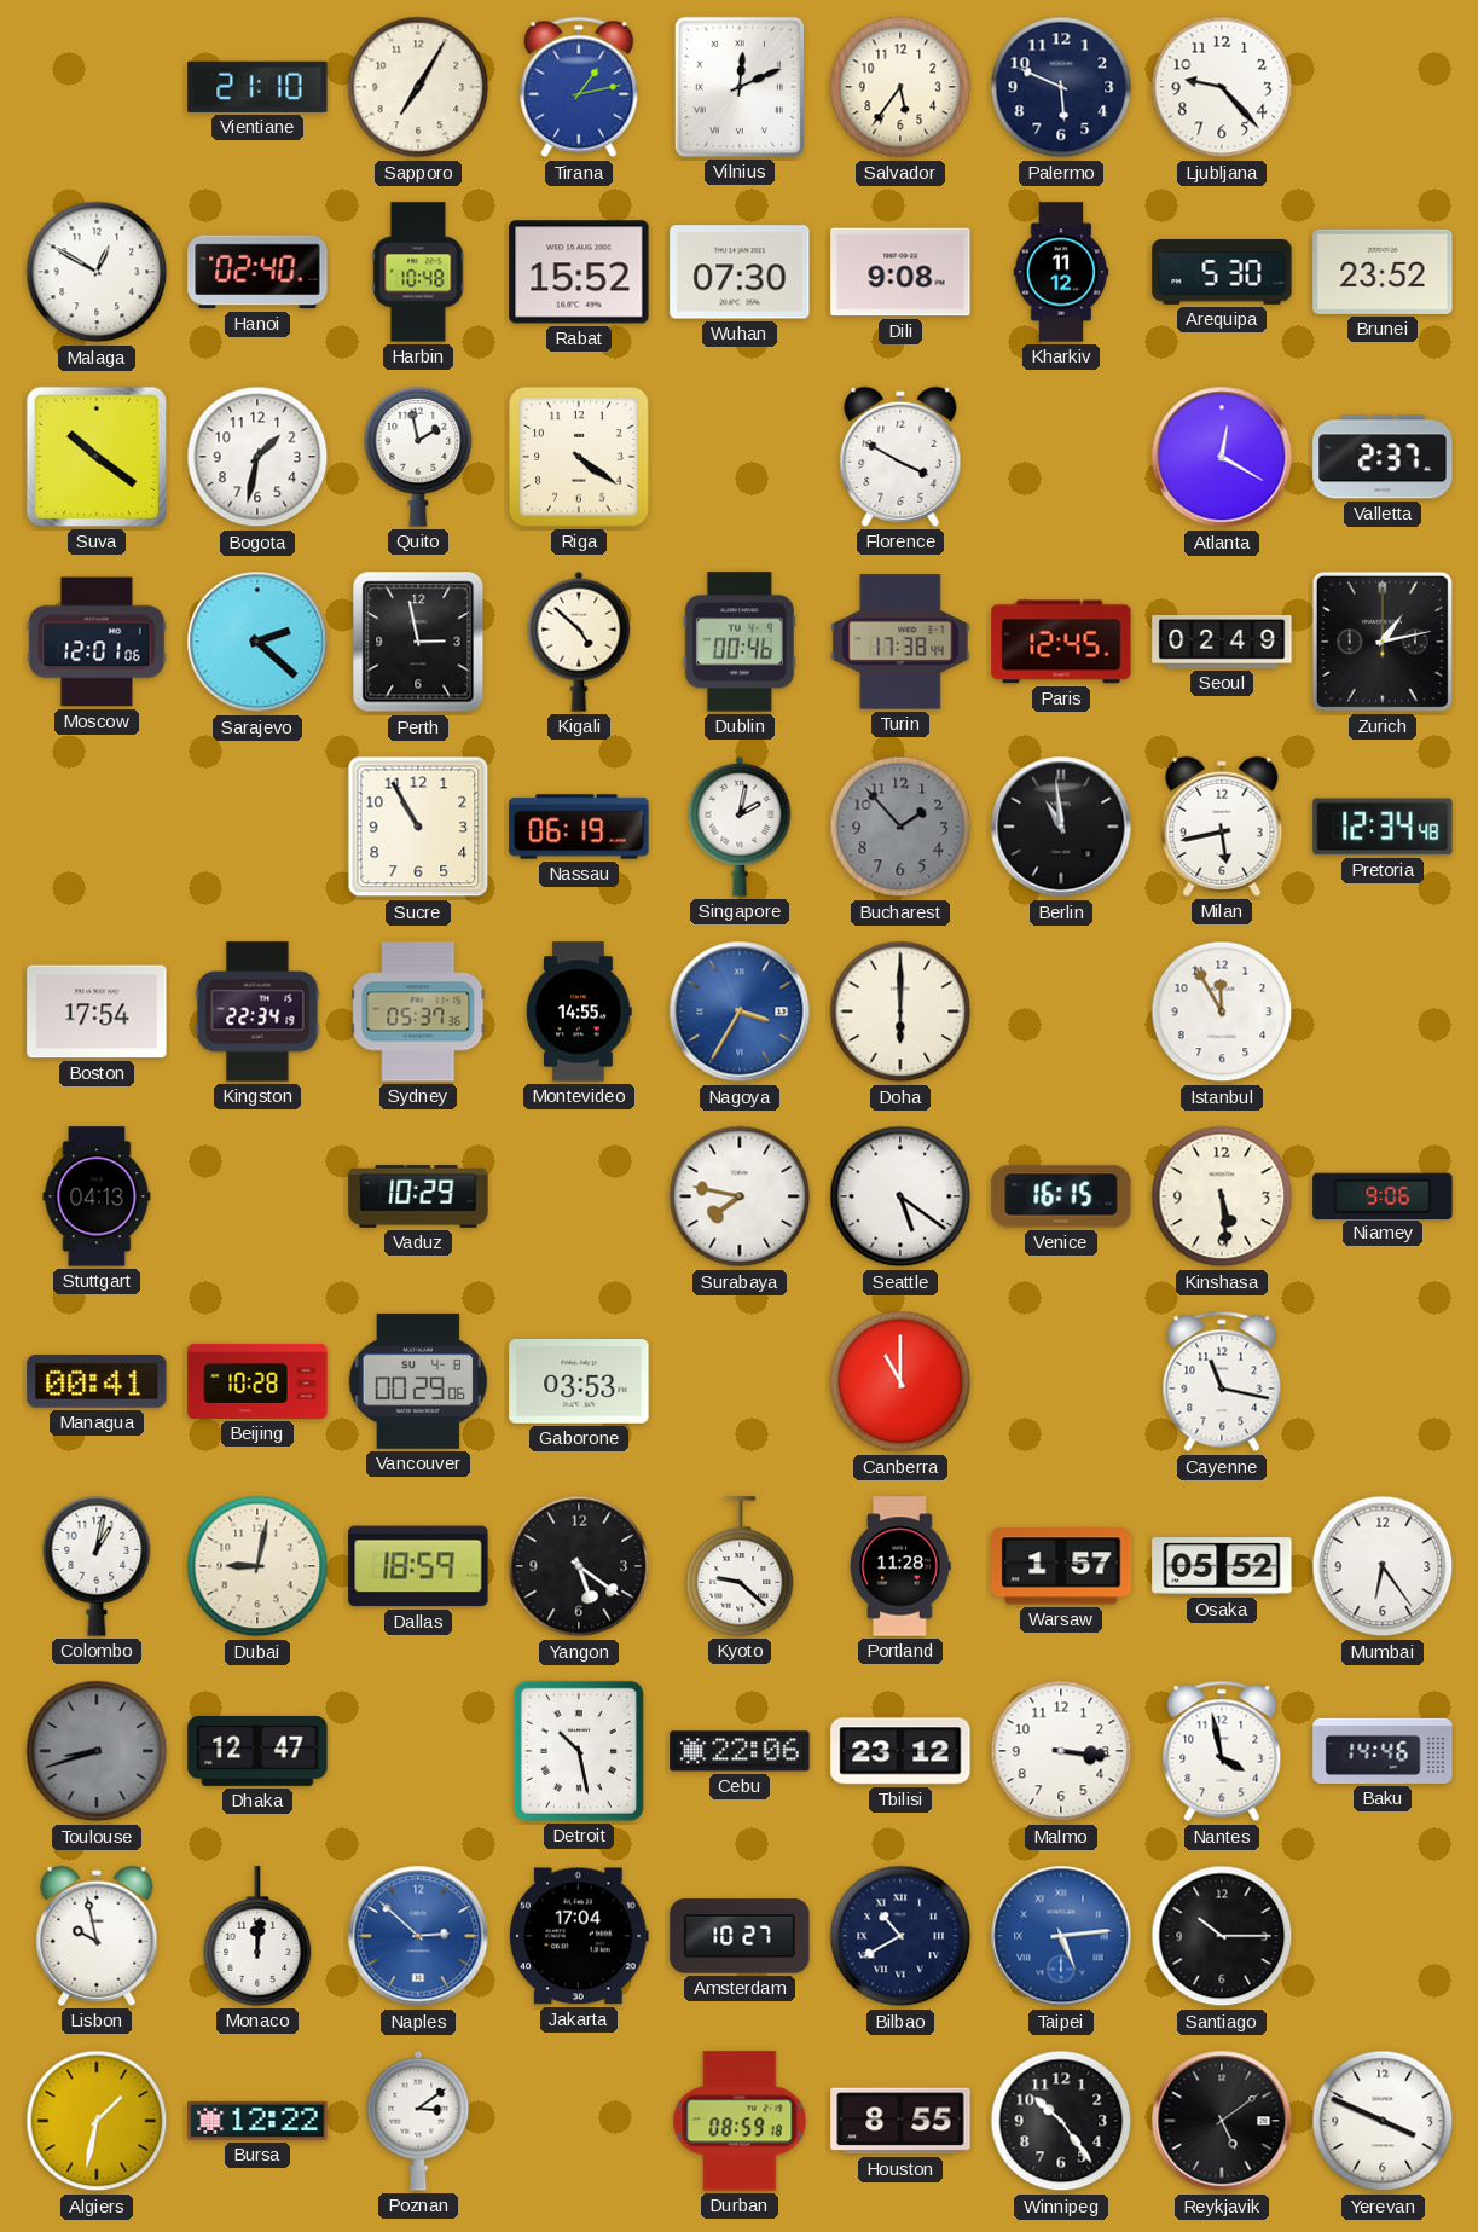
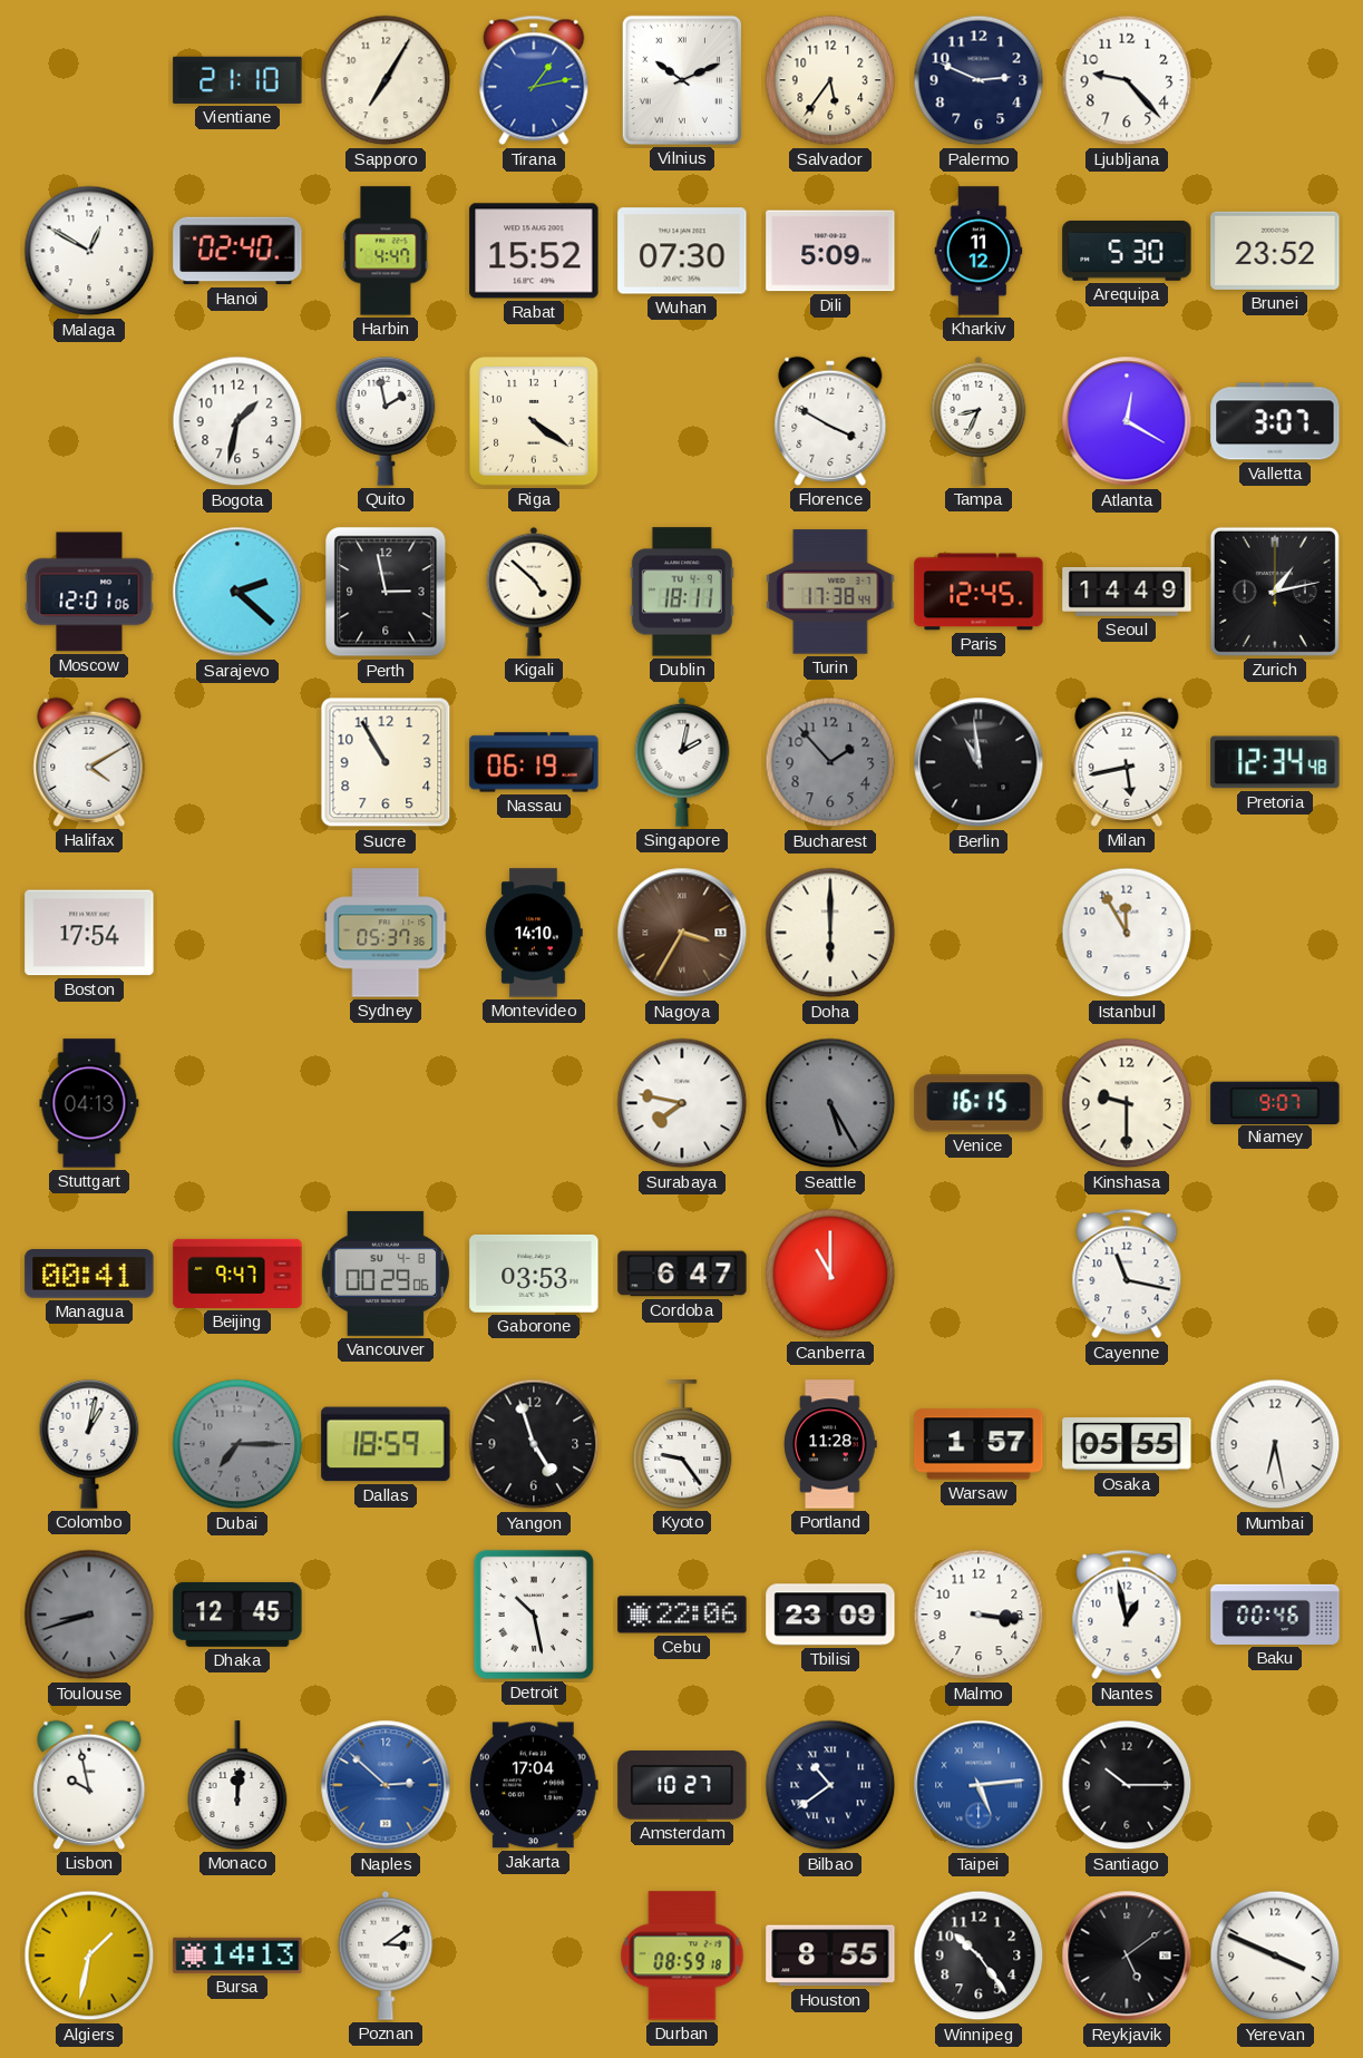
Vilnius: 12:11 -> 10:11
Palermo: 5:49 -> 2:49
Harbin: 10:48 -> 4:47
Dili: 9:08 -> 5:09
Suva: 10:21 -> none
Tampa: none -> 8:34
Valletta: 2:37 -> 3:07
Dublin: 00:46 -> 18:11
Seoul: 02:49 -> 14:49
Halifax: none -> 4:10
Kingston: 22:34 -> none
Montevideo: 14:55 -> 14:10
Nagoya dial: blue -> brown
Vaduz: 10:29 -> none
Seattle: 5:21 -> 5:25
Seattle dial: white -> grey
Kinshasa: 5:29 -> 9:30
Niamey: 9:06 -> 9:07
Beijing: 10:28 -> 9:47
Cordoba: none -> 6:47
Dubai: 9:02 -> 7:15
Dubai dial: cream -> grey
Yangon: 5:21 -> 4:57
Kyoto: 9:22 -> 9:24
Osaka: 05:52 -> 05:55
Mumbai: 6:24 -> 6:28
Dhaka: 12:47 -> 12:45
Tbilisi: 23:12 -> 23:09
Nantes: 3:58 -> 12:58
Baku: 14:46 -> 00:46
Bilbao: 10:40 -> 10:39
Bursa: 12:22 -> 14:13
